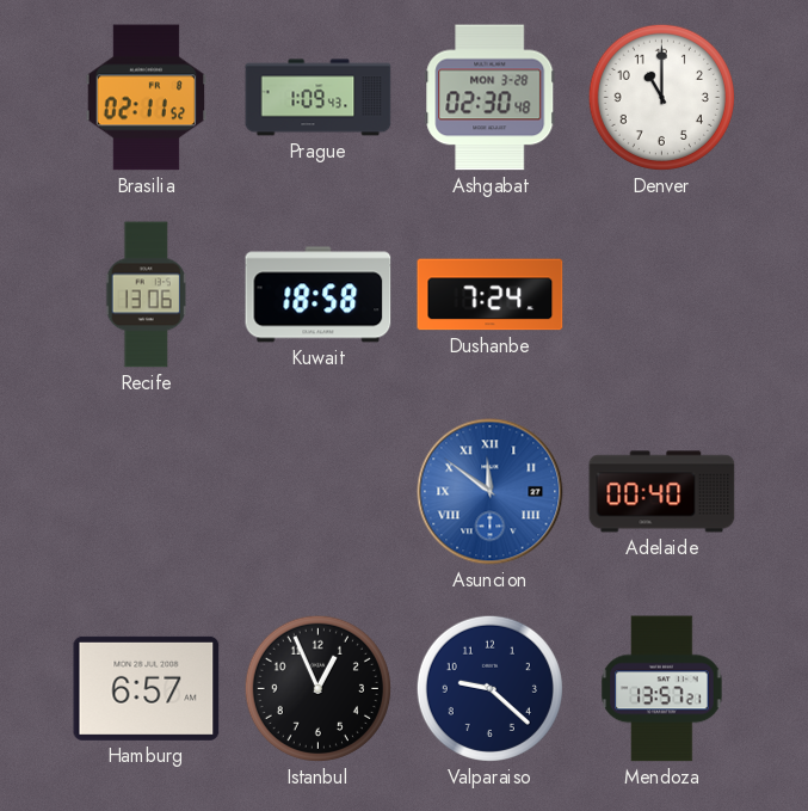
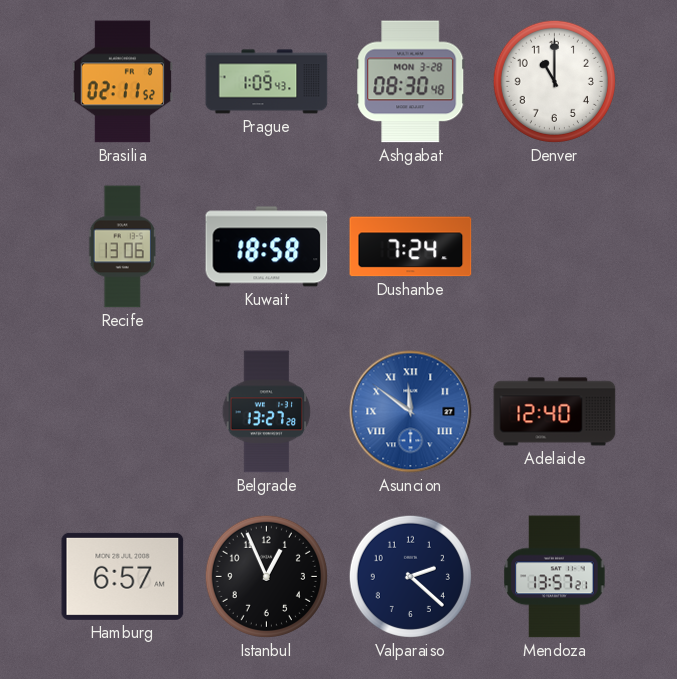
Ashgabat: 02:30 -> 08:30
Belgrade: none -> 13:27
Adelaide: 00:40 -> 12:40
Valparaiso: 9:22 -> 2:22
